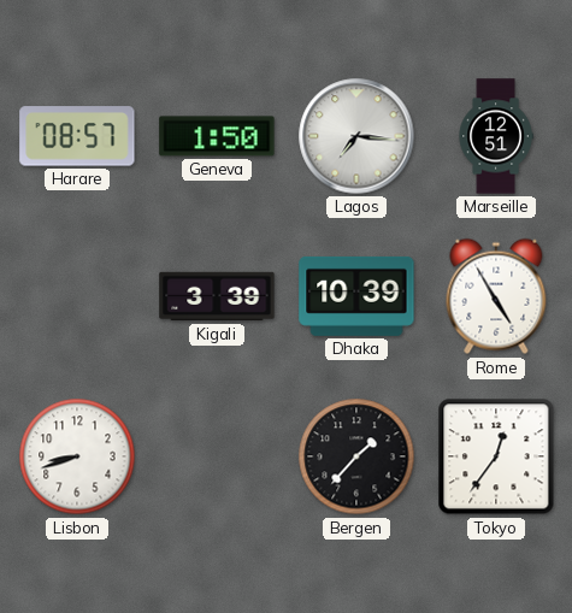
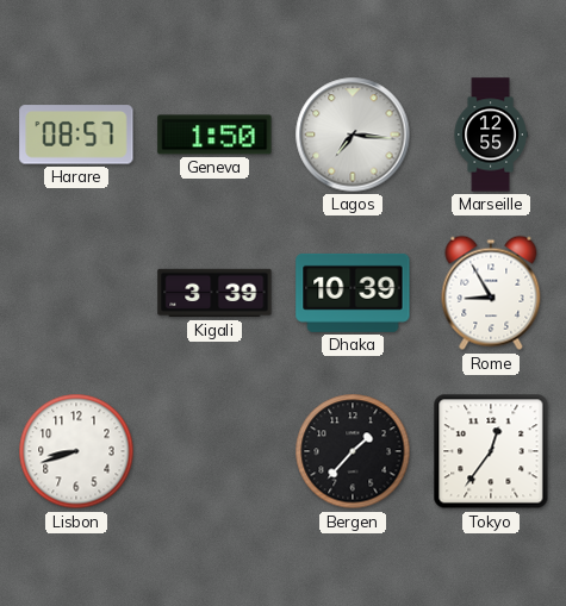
Marseille: 12:51 -> 12:55
Rome: 4:55 -> 8:55
